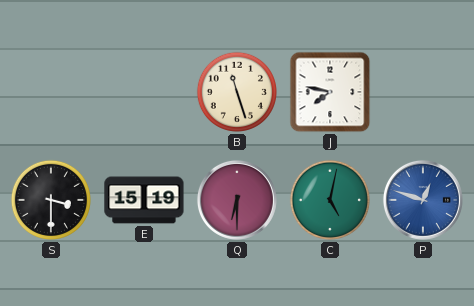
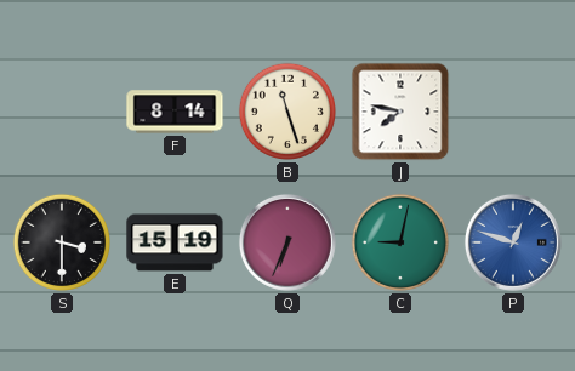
F: none -> 8:14
Q: 6:30 -> 6:34
C: 5:02 -> 9:02
